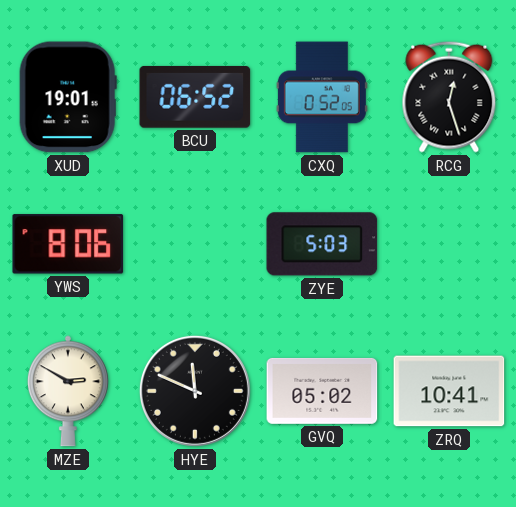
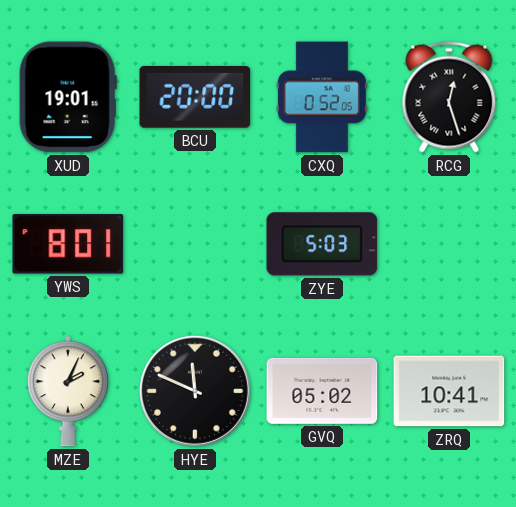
BCU: 06:52 -> 20:00
YWS: 8:06 -> 8:01
MZE: 2:50 -> 2:04
